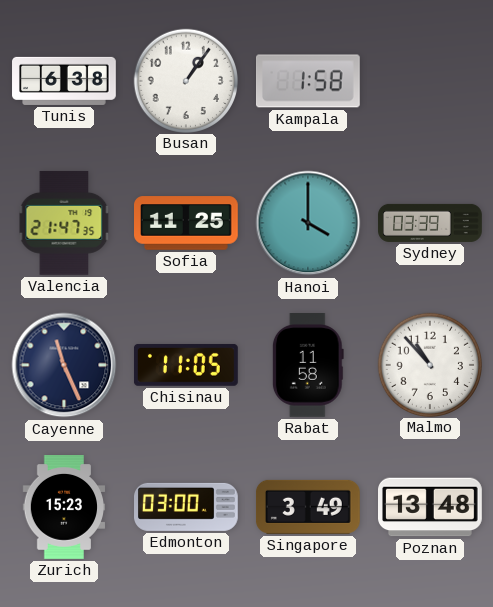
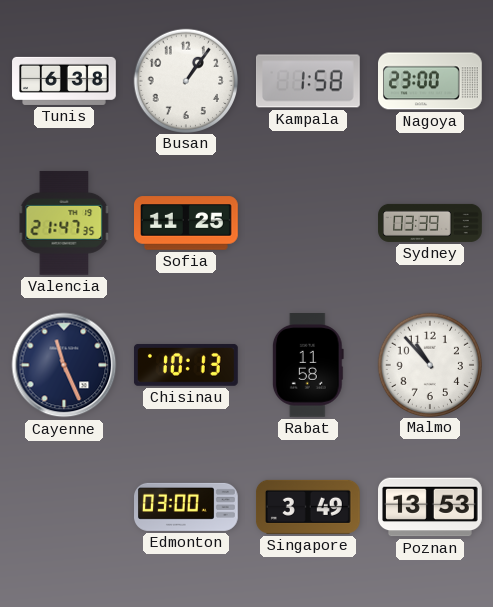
Nagoya: none -> 23:00
Hanoi: 4:00 -> none
Chisinau: 11:05 -> 10:13
Zurich: 15:23 -> none
Poznan: 13:48 -> 13:53
